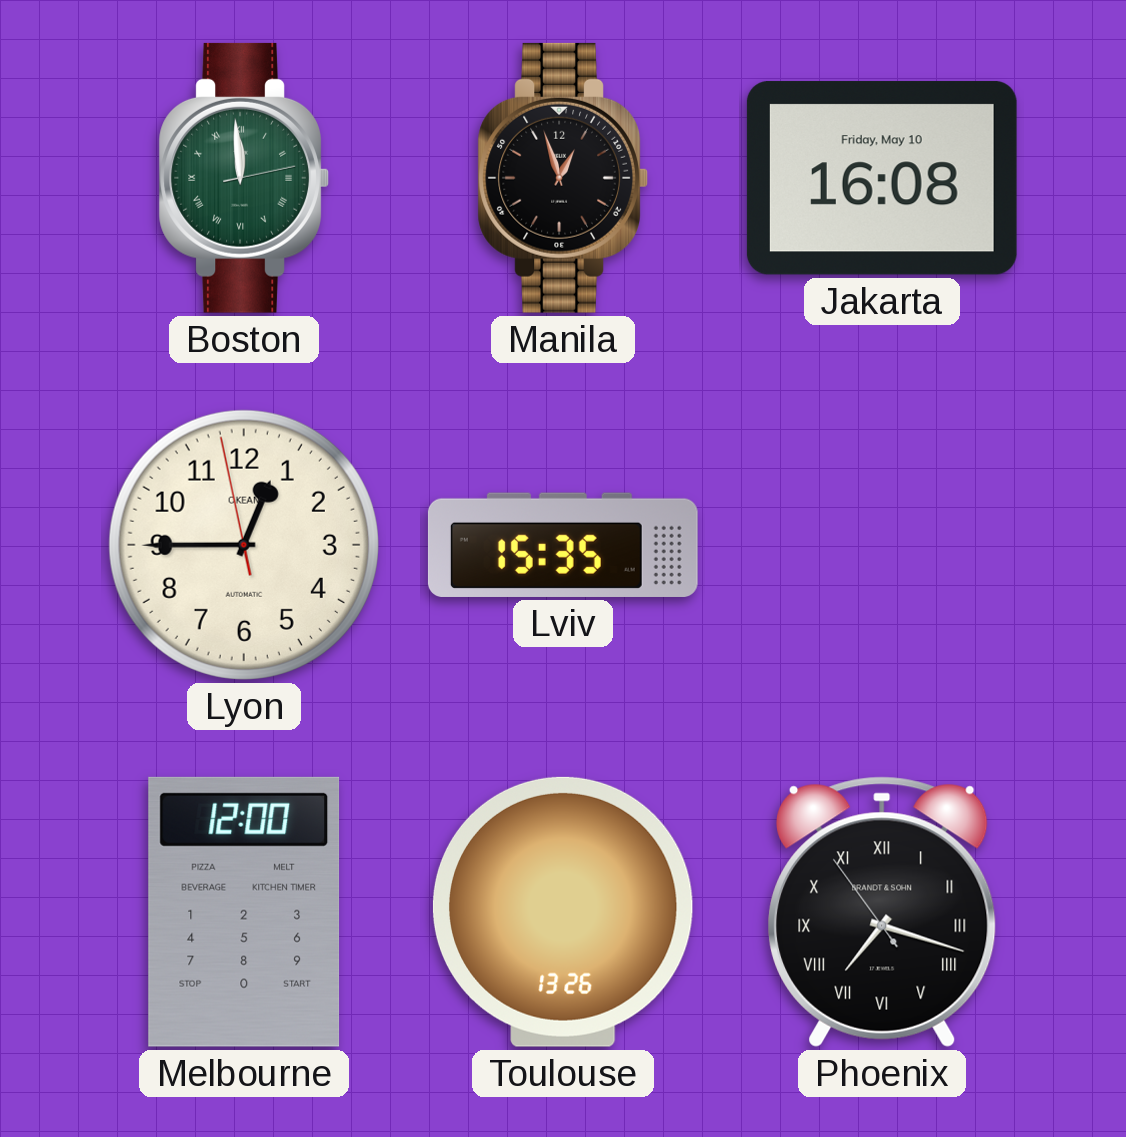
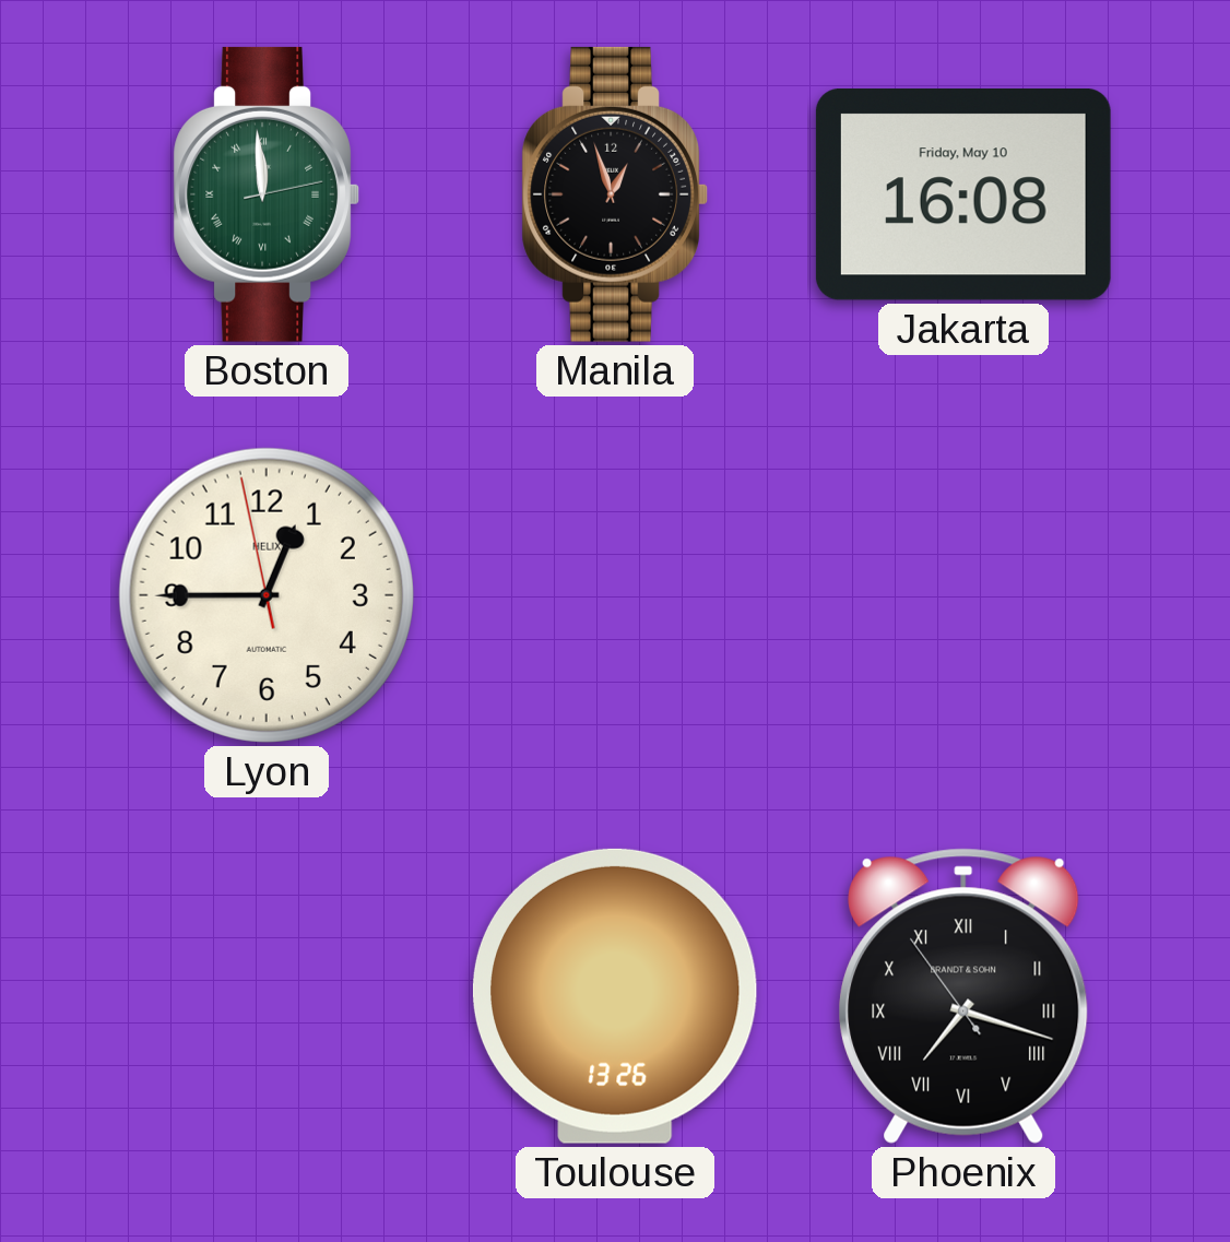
Lyon brand: OKEAN -> HELIX
Lviv: 15:35 -> none
Melbourne: 12:00 -> none
